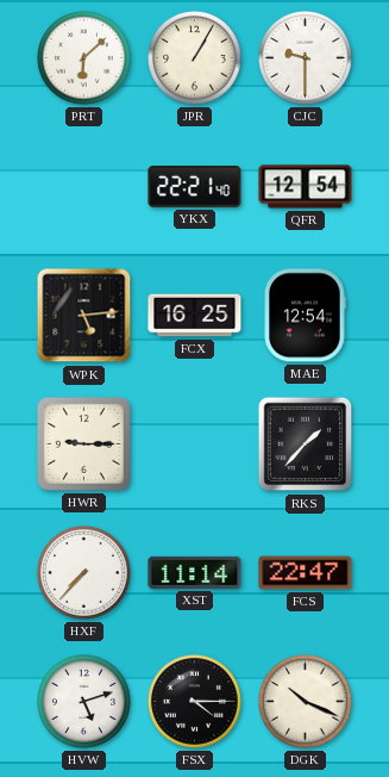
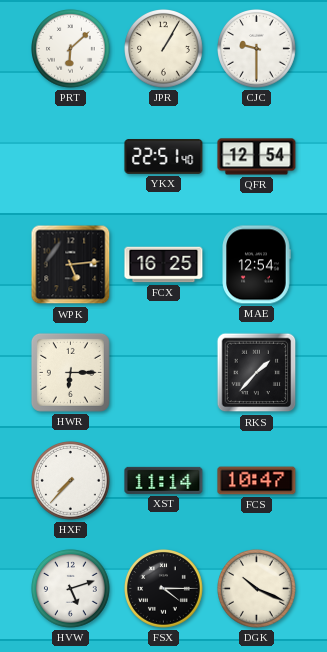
YKX: 22:21 -> 22:51
HWR: 9:15 -> 6:15
FCS: 22:47 -> 10:47
